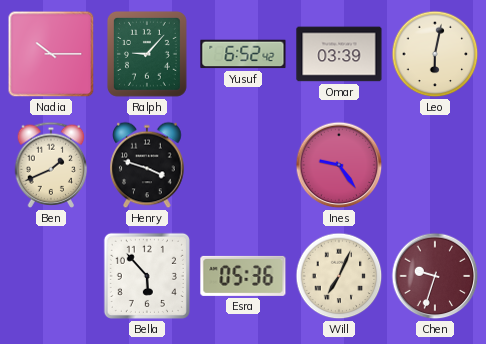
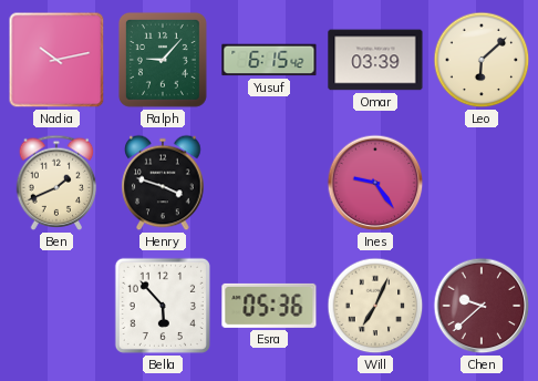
Nadia: 10:15 -> 10:13
Yusuf: 6:52 -> 6:15
Leo: 6:02 -> 6:08
Chen: 9:33 -> 9:38
